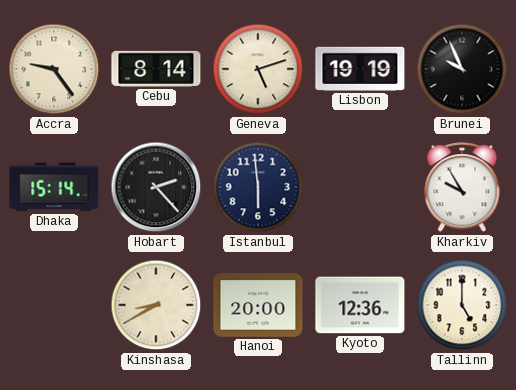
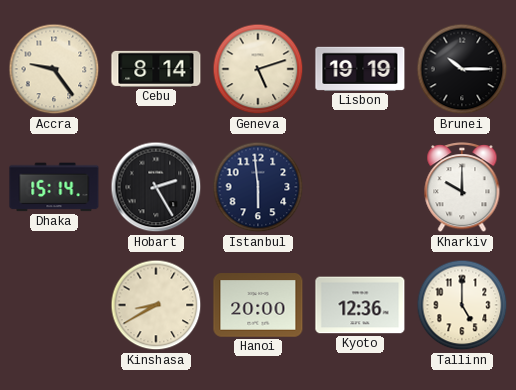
Brunei: 9:56 -> 10:15
Hobart: 2:23 -> 2:25
Kharkiv: 9:55 -> 10:00
